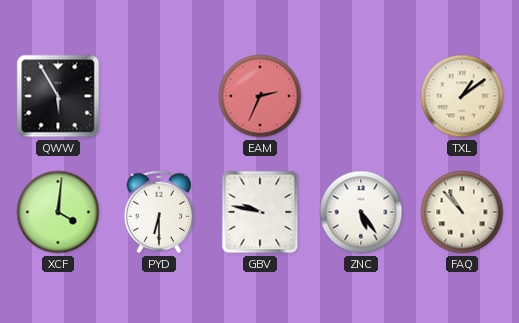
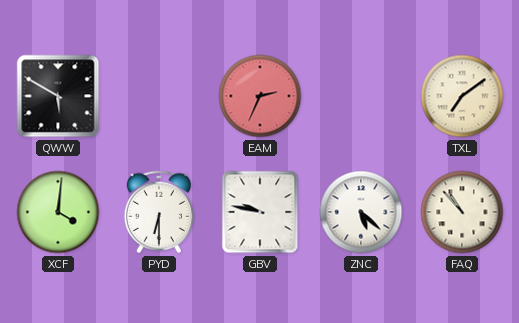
QWW: 5:55 -> 5:50
TXL: 1:09 -> 7:09
ZNC: 5:24 -> 5:22
